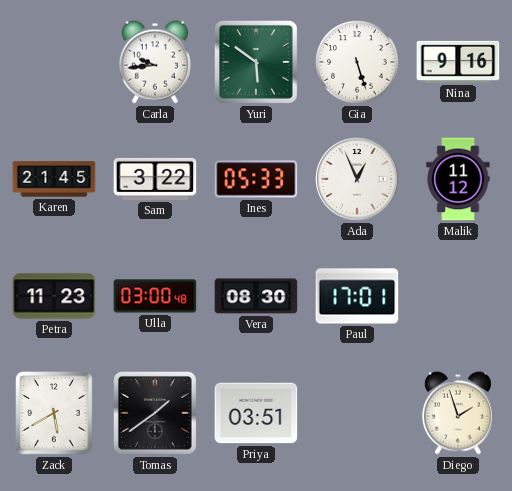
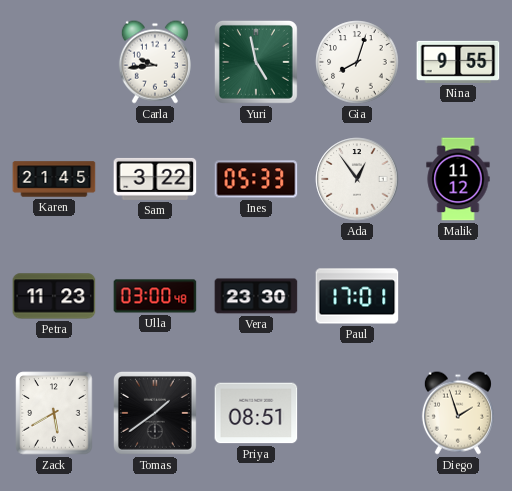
Yuri: 5:51 -> 4:58
Gia: 5:27 -> 8:03
Nina: 9:16 -> 9:55
Ada: 12:56 -> 12:54
Vera: 08:30 -> 23:30
Priya: 03:51 -> 08:51
